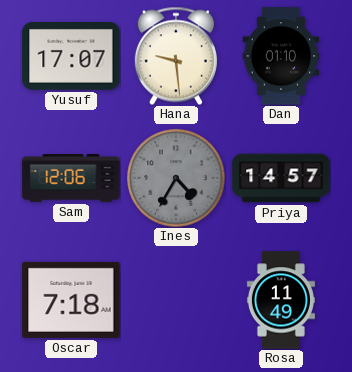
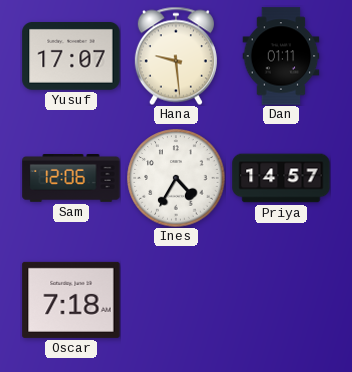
Dan: 01:10 -> 01:11
Ines dial: grey -> white
Rosa: 11:49 -> none
